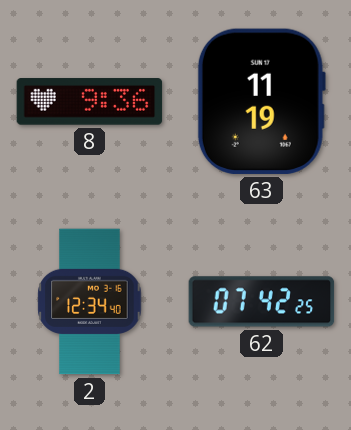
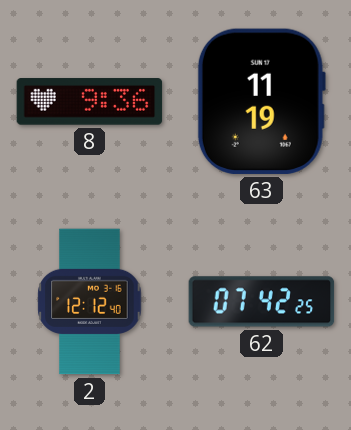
2: 12:34 -> 12:12
